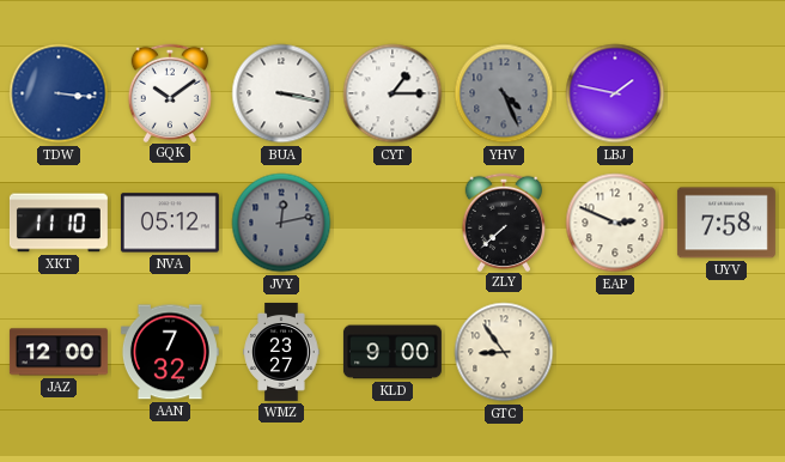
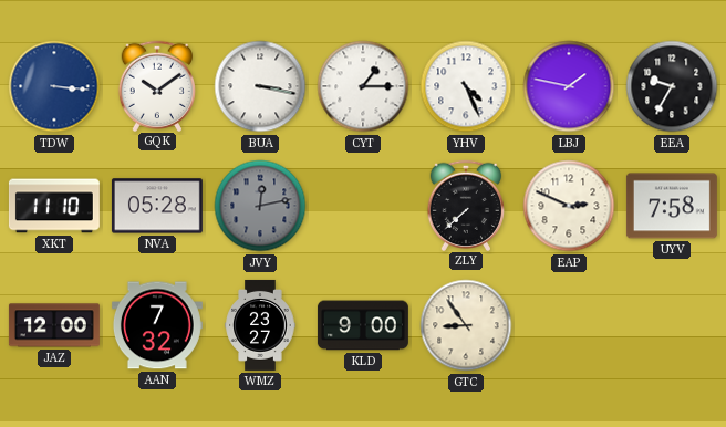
YHV dial: grey -> white
EEA: none -> 9:35
NVA: 05:12 -> 05:28
